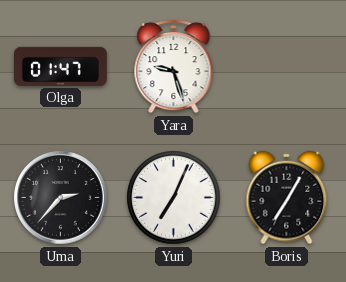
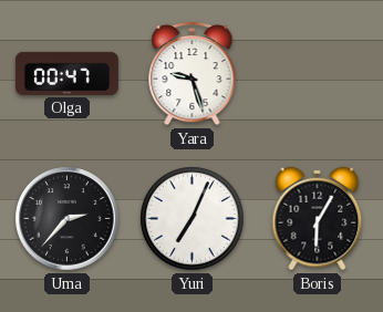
Olga: 01:47 -> 00:47
Boris: 7:05 -> 6:05
